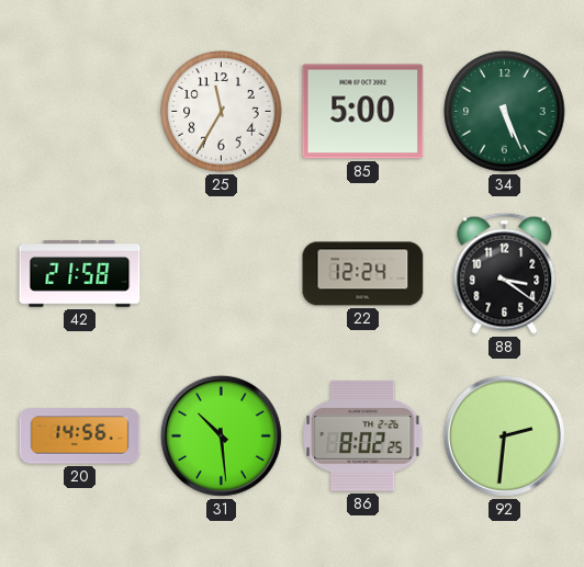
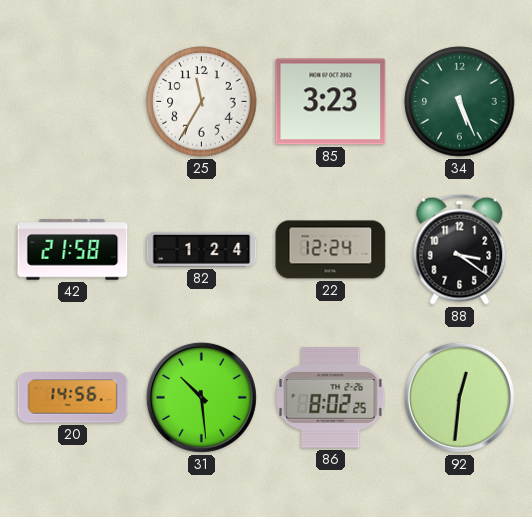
85: 5:00 -> 3:23
82: none -> 1:24
92: 2:31 -> 12:31
